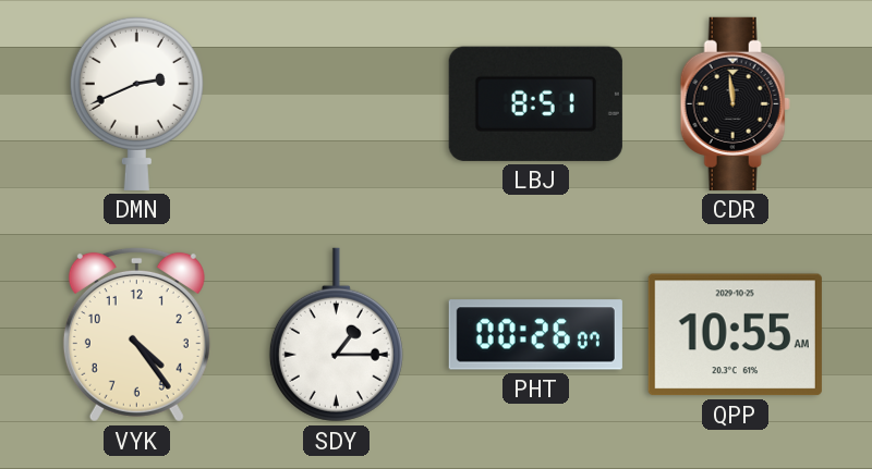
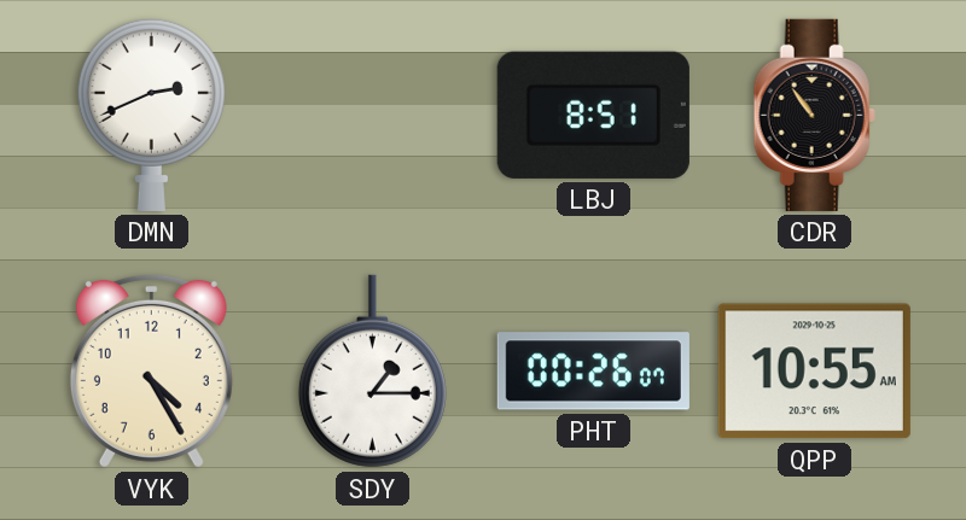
CDR: 11:59 -> 10:54
VYK: 4:24 -> 4:25
